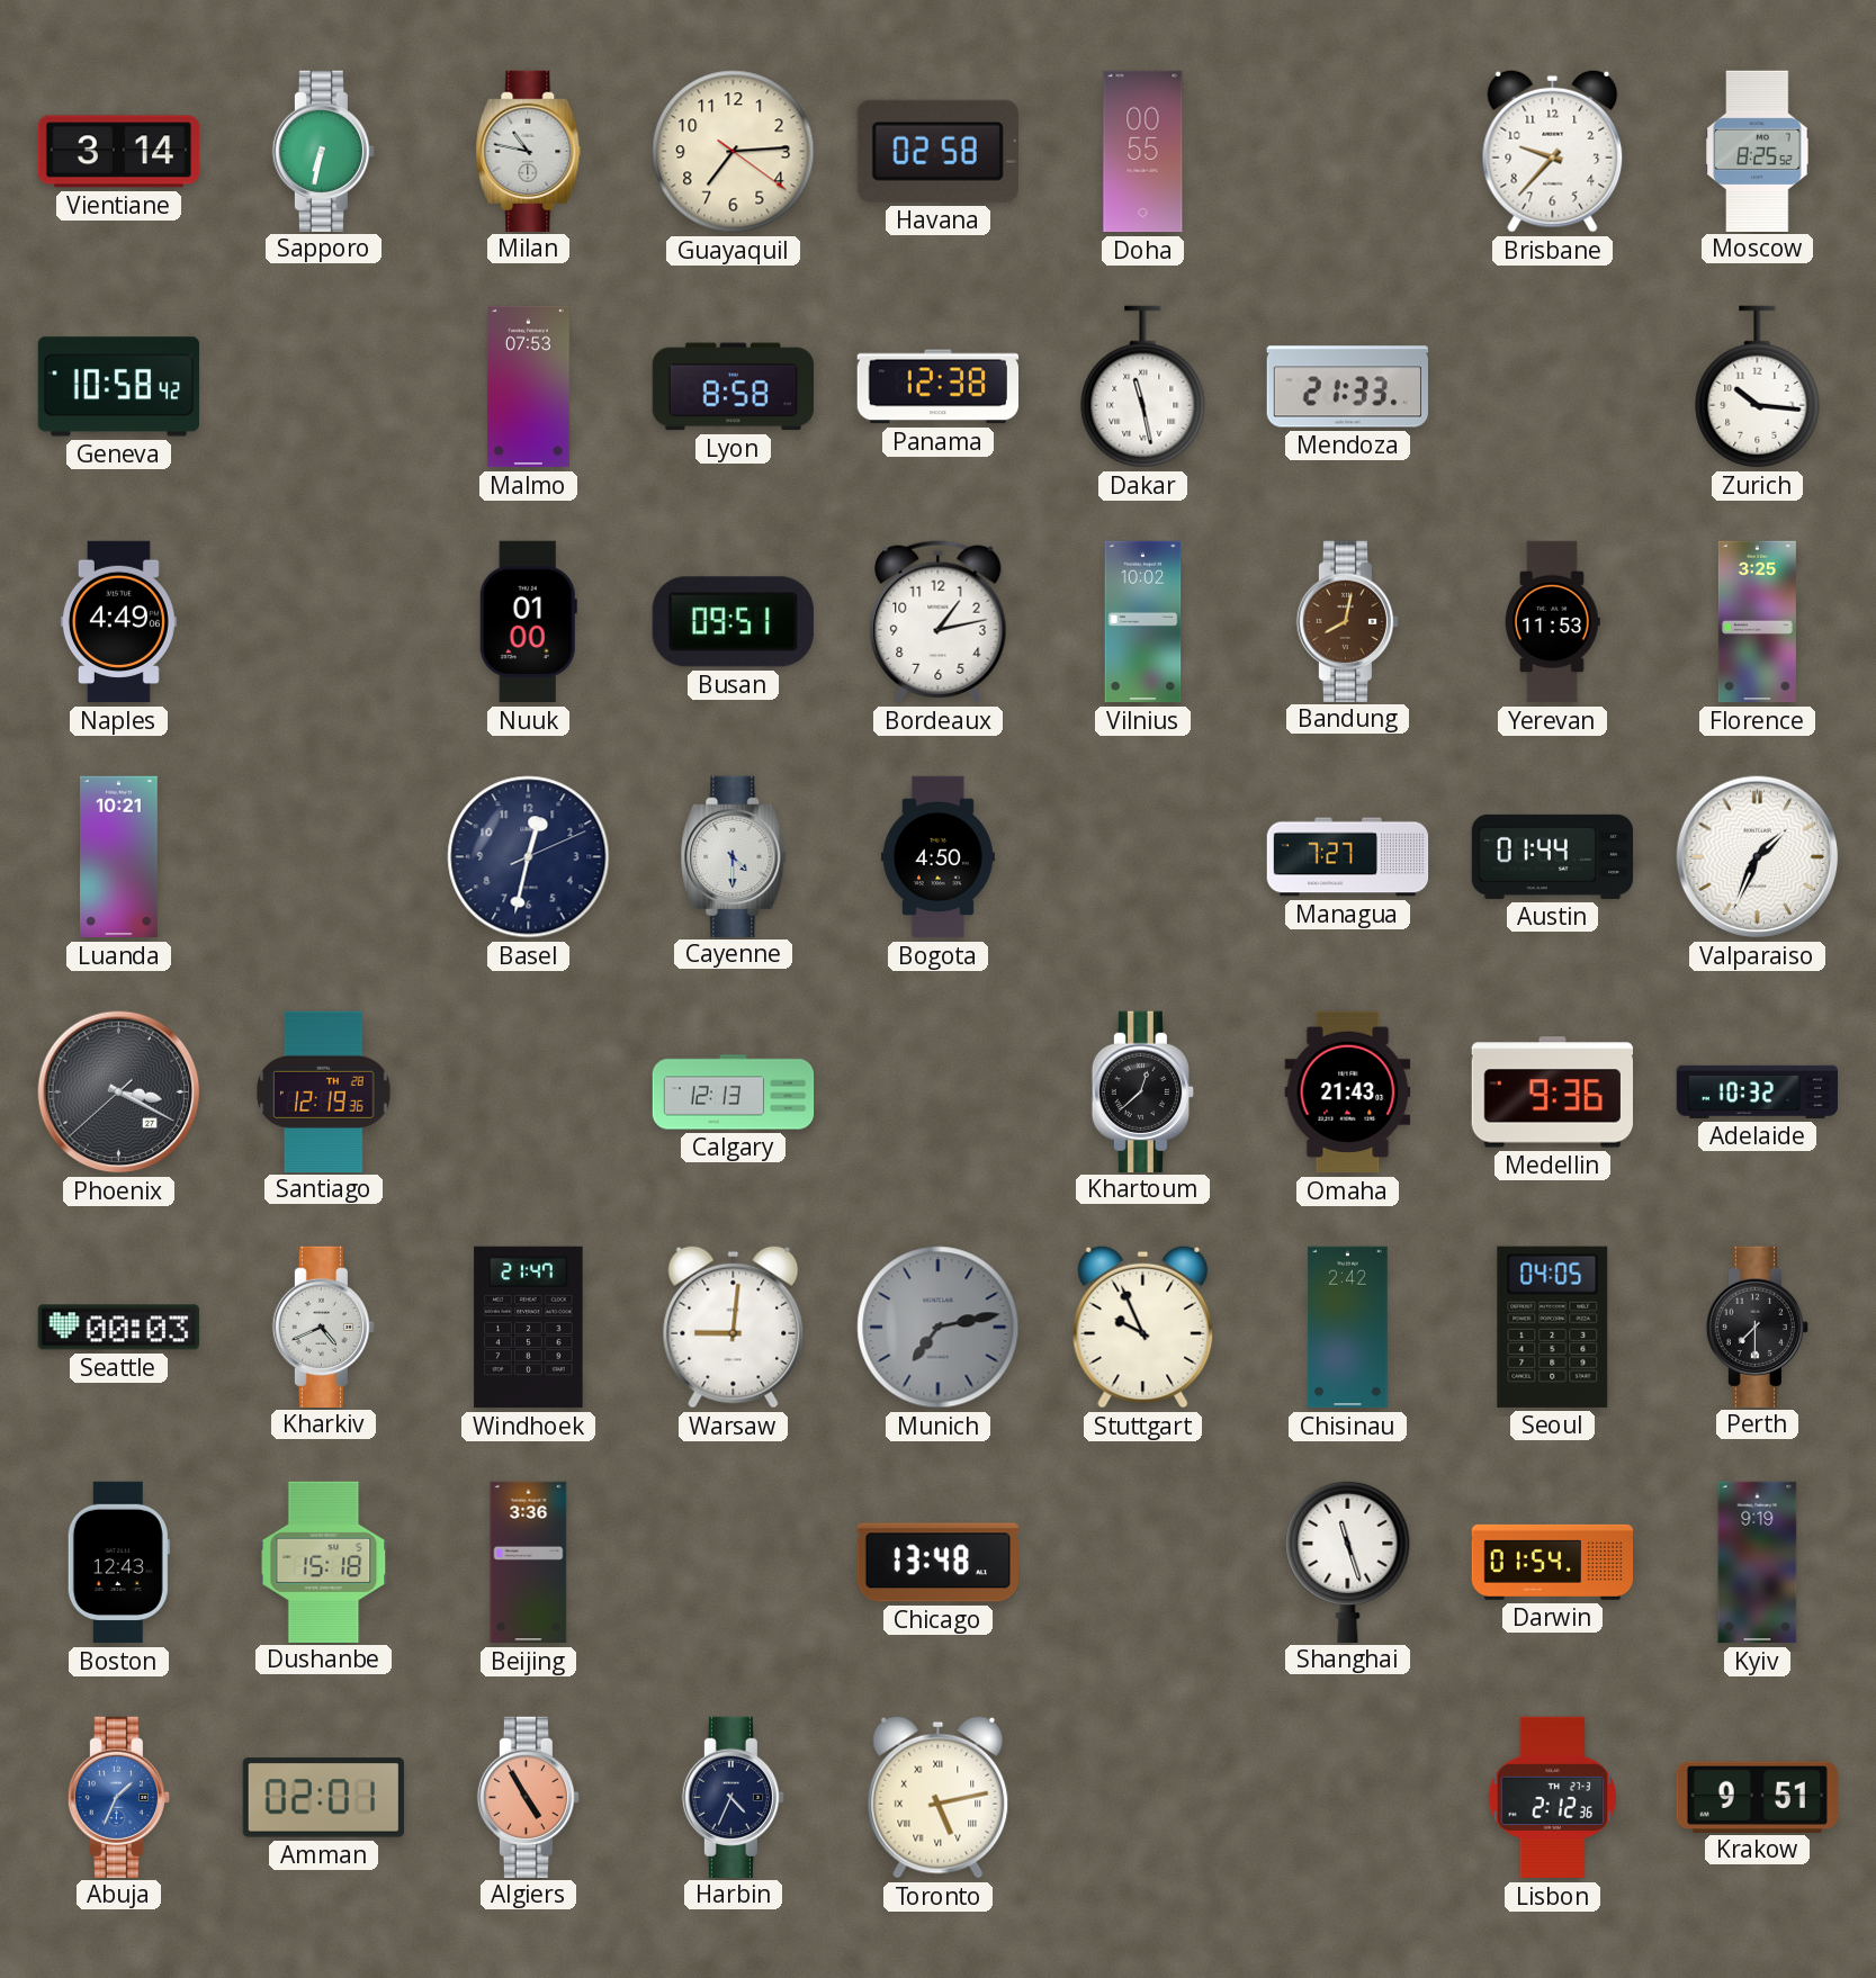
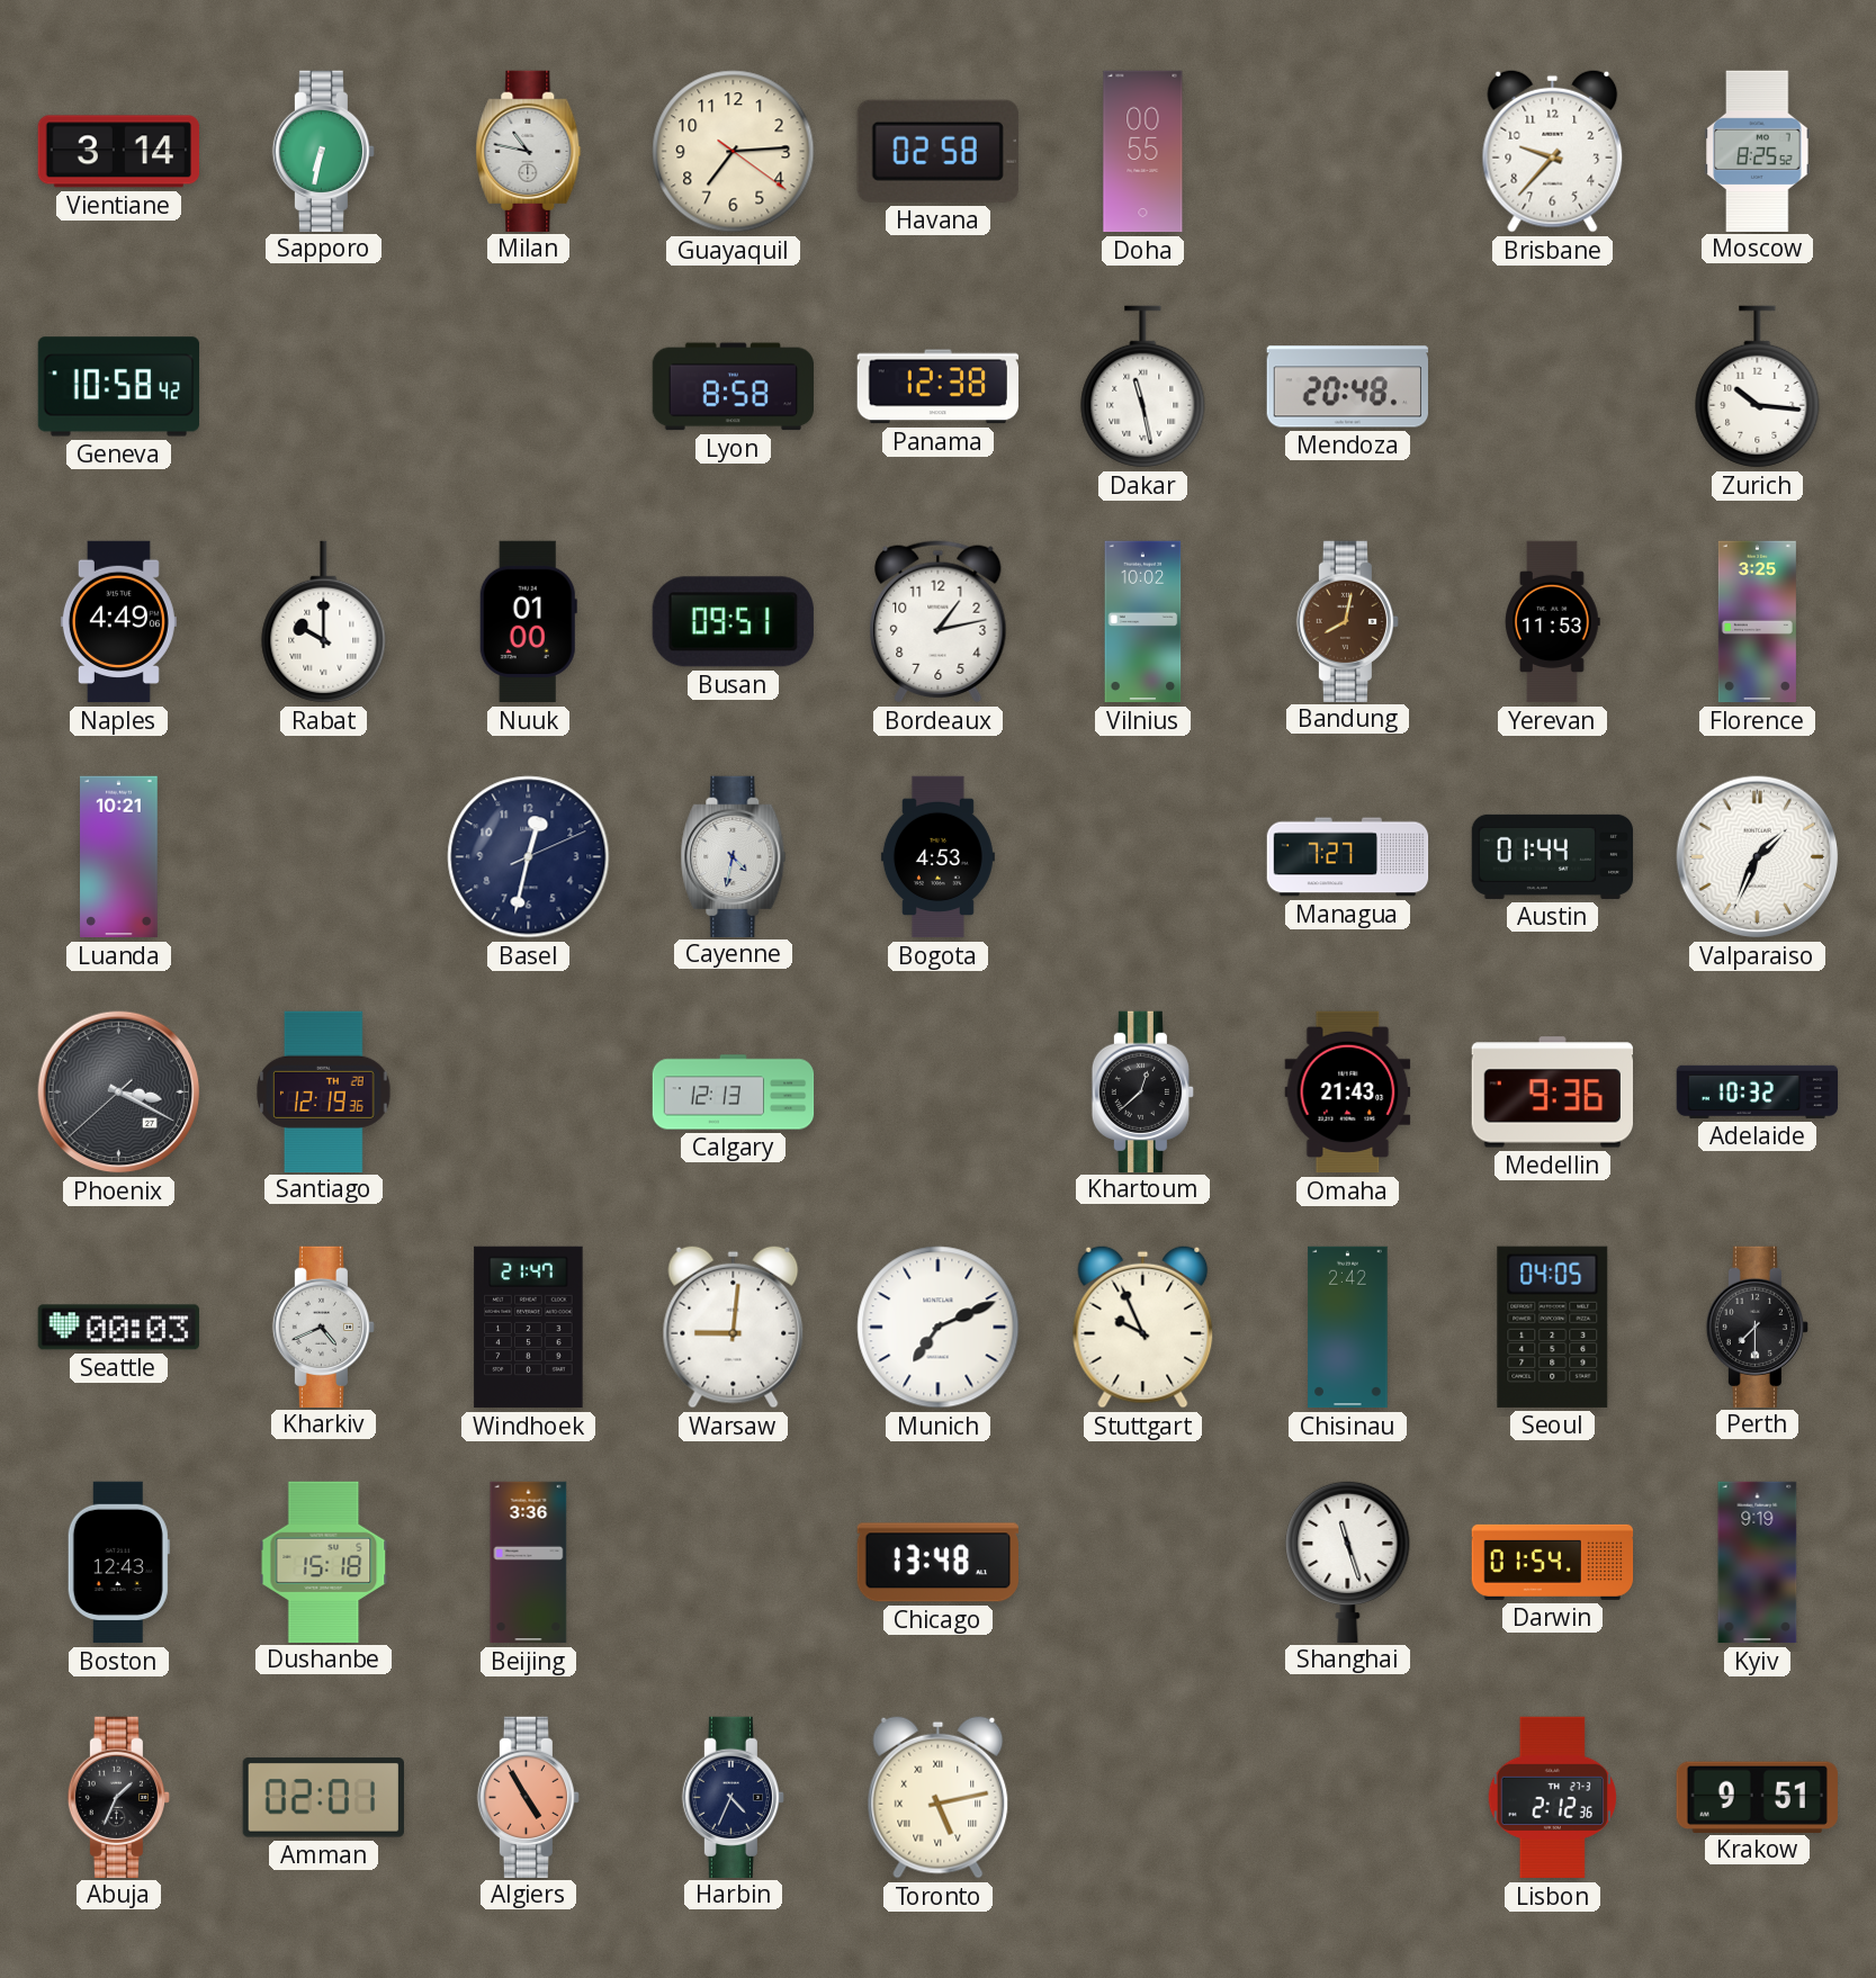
Malmo: 07:53 -> none
Mendoza: 21:33 -> 20:48
Rabat: none -> 10:00
Cayenne: 4:30 -> 4:32
Bogota: 4:50 -> 4:53
Munich: 7:13 -> 7:11
Munich dial: grey -> white
Abuja dial: blue -> black
